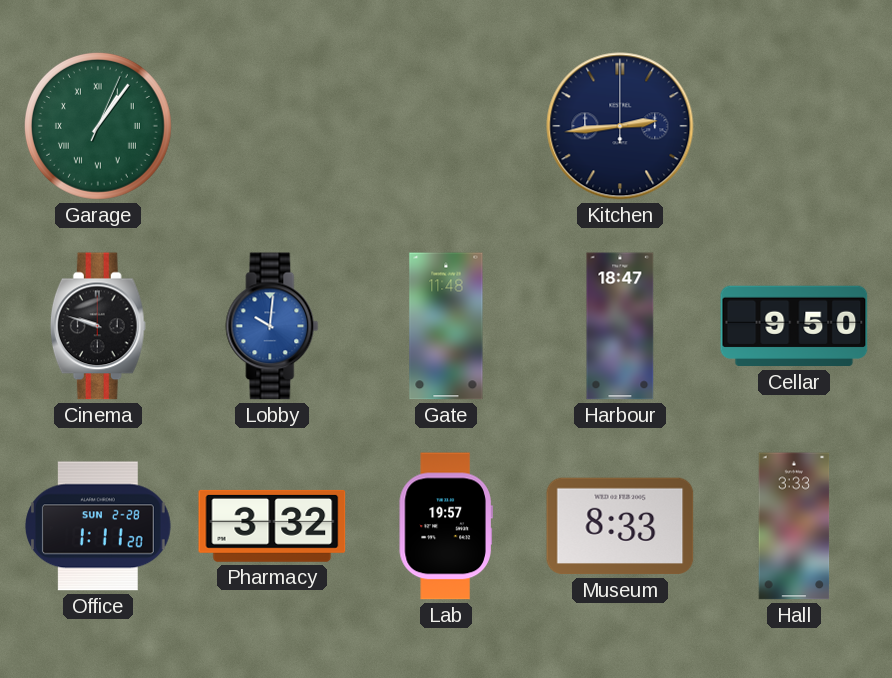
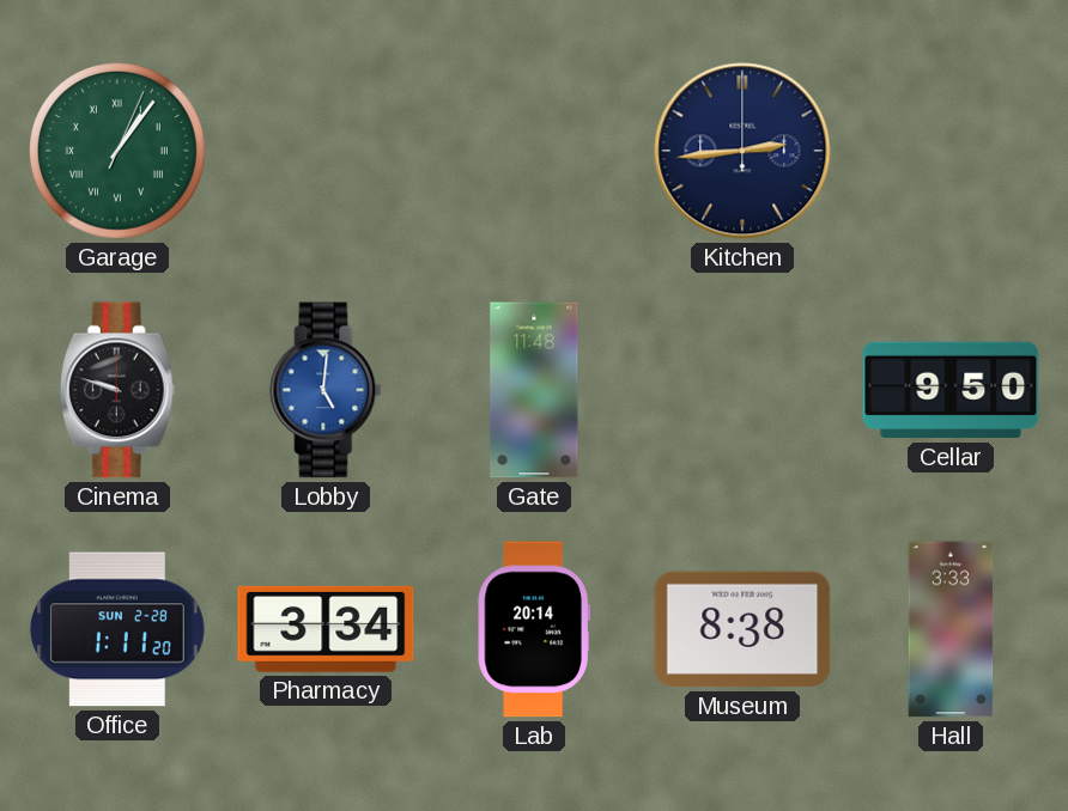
Lobby: 10:01 -> 5:01
Harbour: 18:47 -> none
Pharmacy: 3:32 -> 3:34
Lab: 19:57 -> 20:14
Museum: 8:33 -> 8:38
